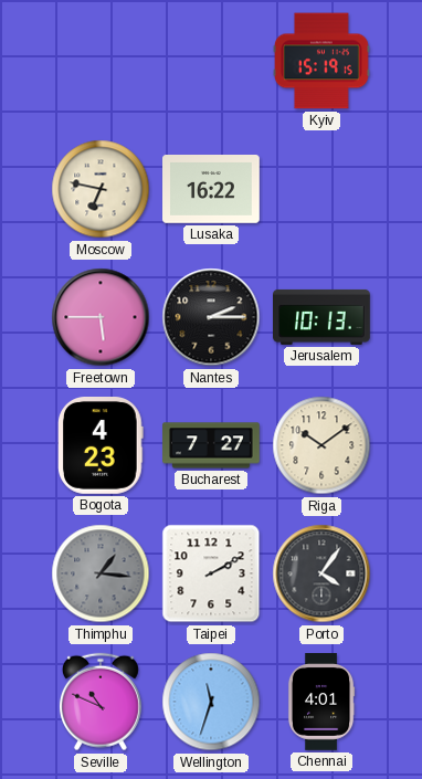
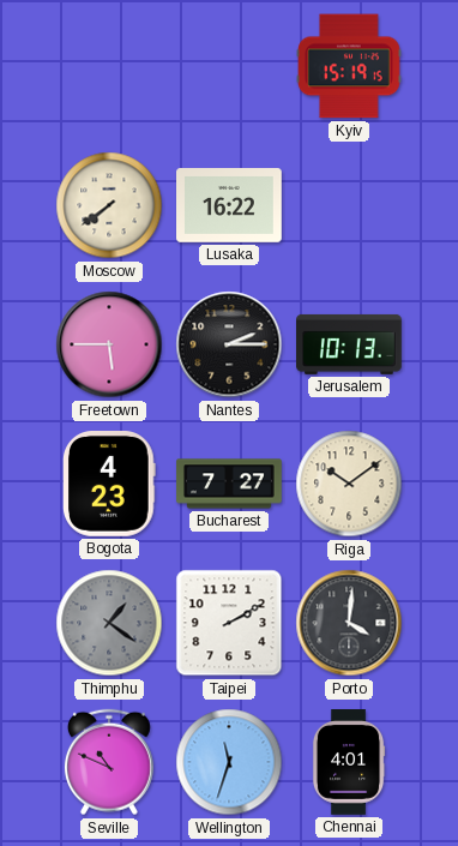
Moscow: 6:47 -> 7:39
Thimphu: 1:16 -> 1:21
Porto: 4:06 -> 4:01
